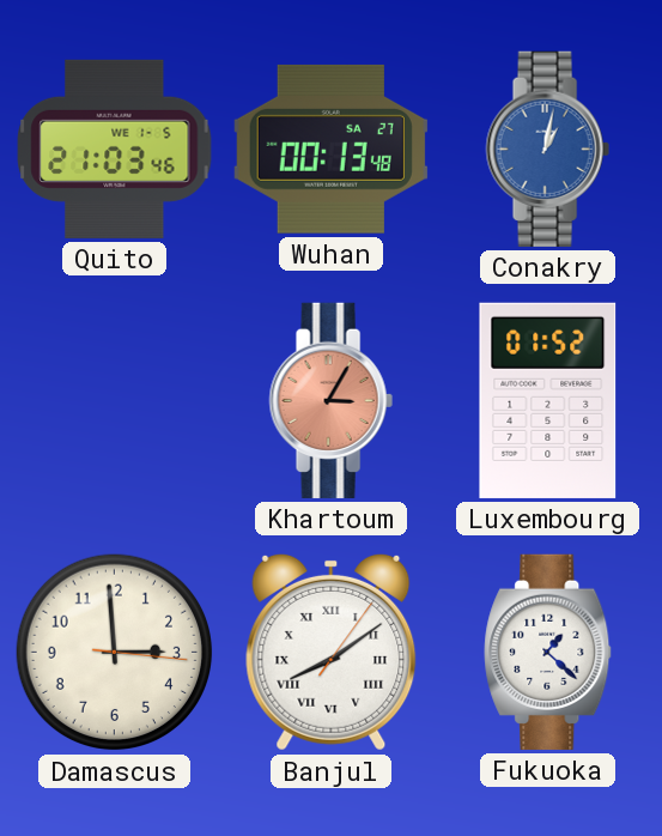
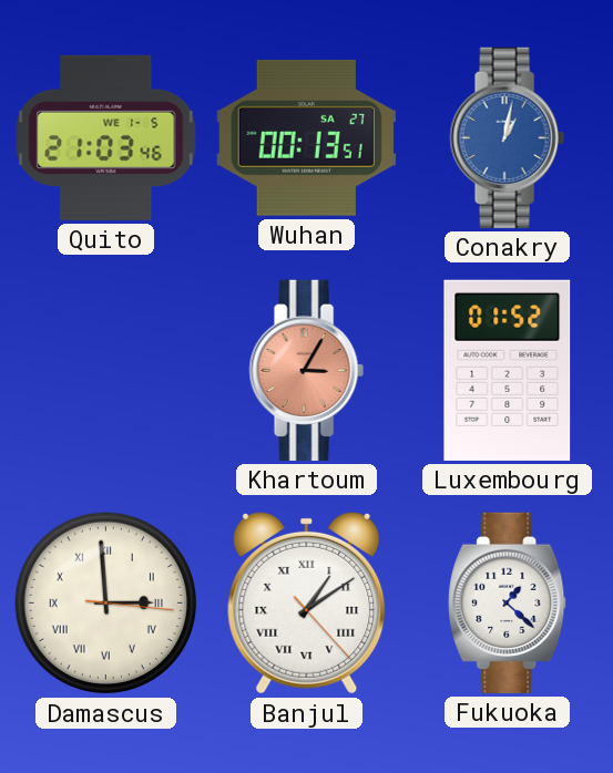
Wuhan: 00:13:48 -> 00:13:51
Damascus numerals: Arabic -> Roman
Banjul: 8:09 -> 1:09
